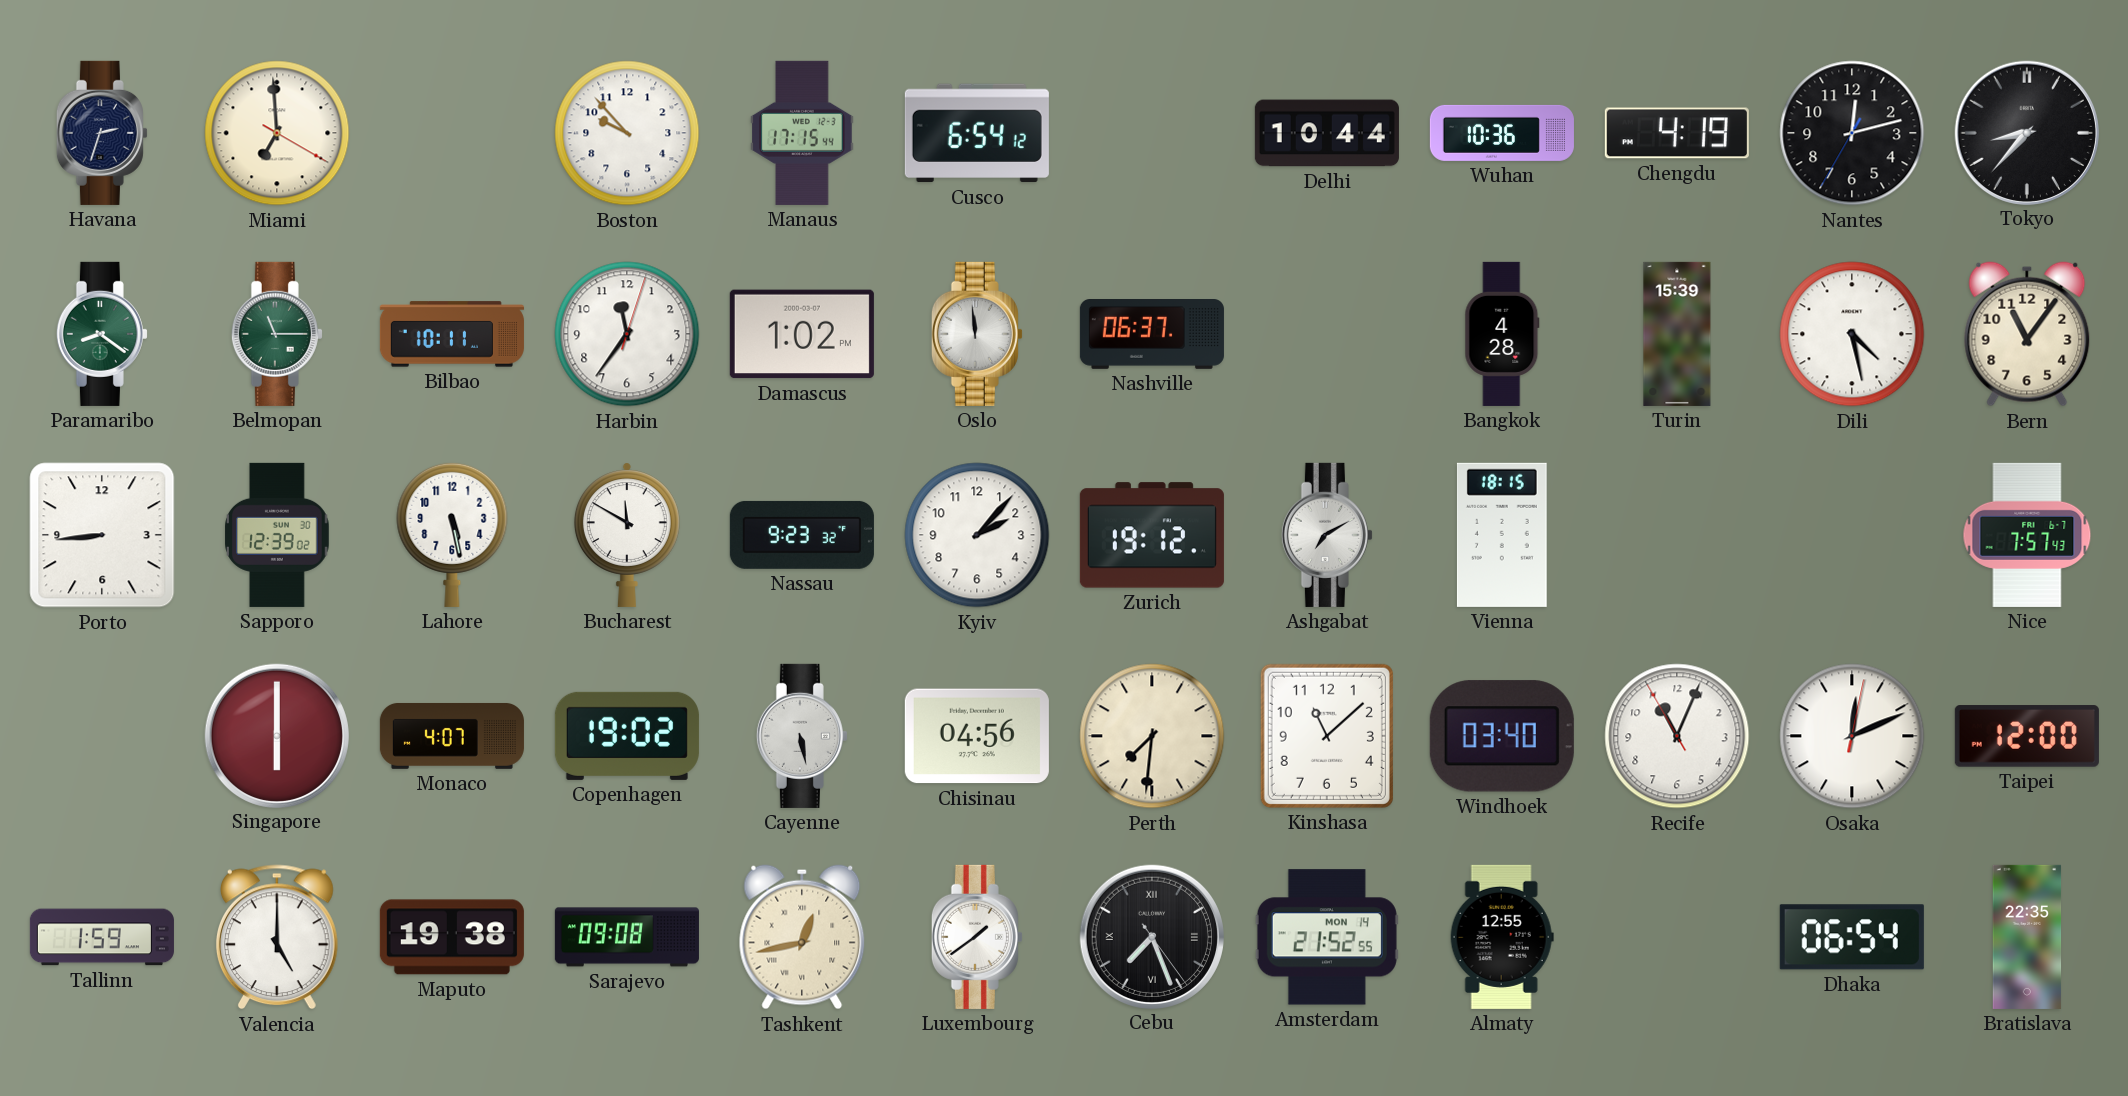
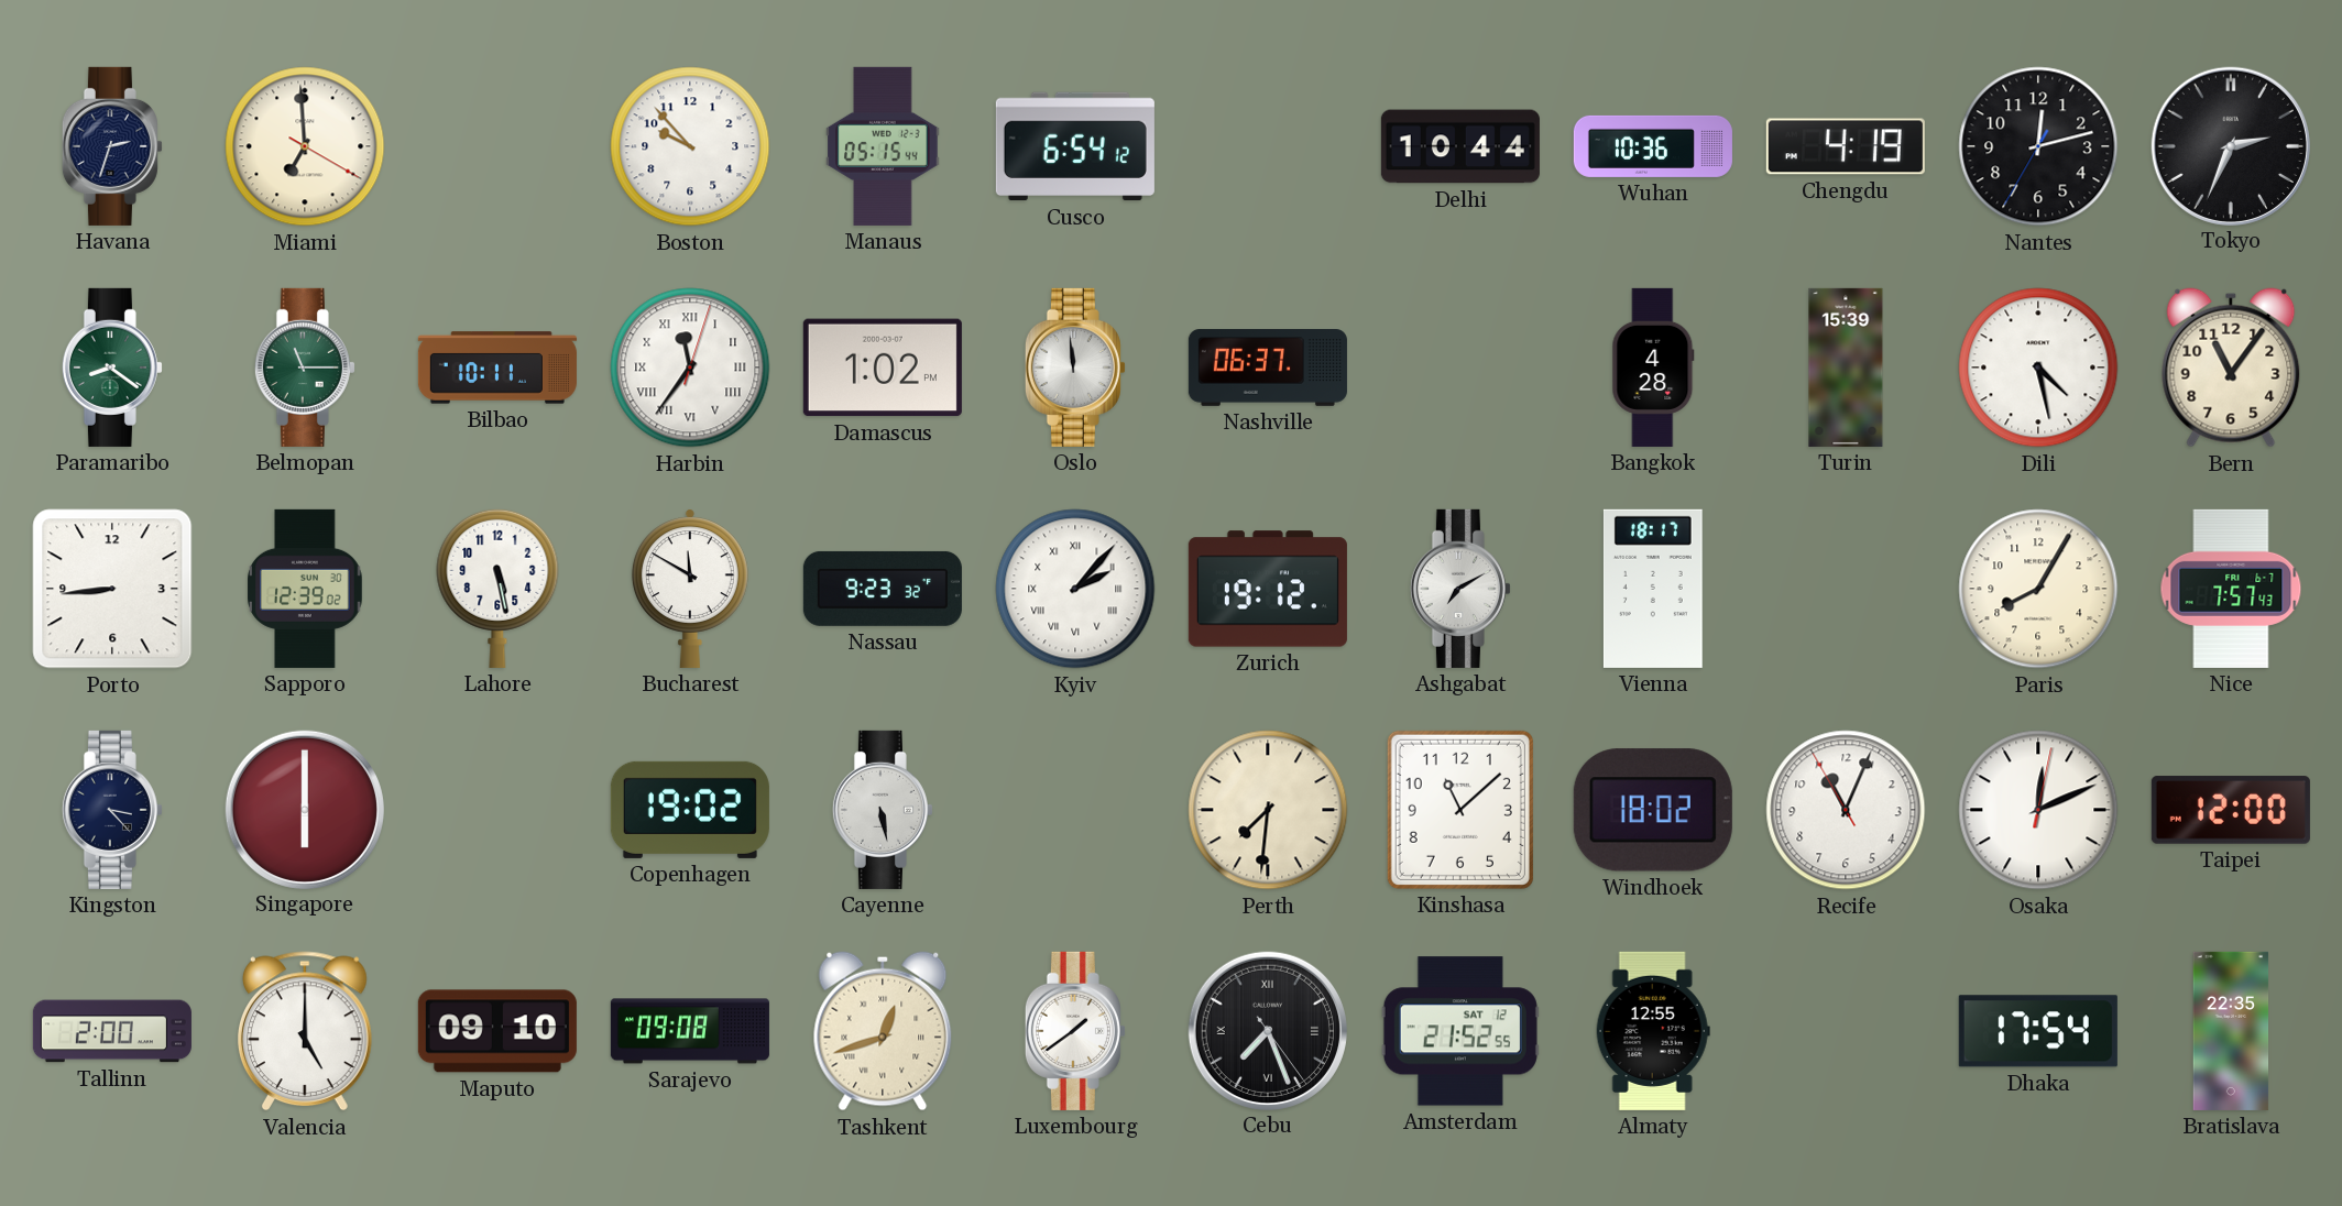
Manaus: 17:15 -> 05:15
Tokyo: 8:37 -> 2:34
Harbin numerals: Arabic -> Roman
Kyiv numerals: Arabic -> Roman
Vienna: 18:15 -> 18:17
Paris: none -> 8:05
Kingston: none -> 3:23
Monaco: 4:07 -> none
Chisinau: 04:56 -> none
Windhoek: 03:40 -> 18:02
Tallinn: 1:59 -> 2:00
Maputo: 19:38 -> 09:10
Tashkent: 12:43 -> 12:42
Amsterdam date: MON 14 -> SAT 12
Dhaka: 06:54 -> 17:54
